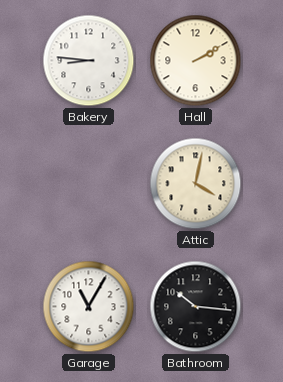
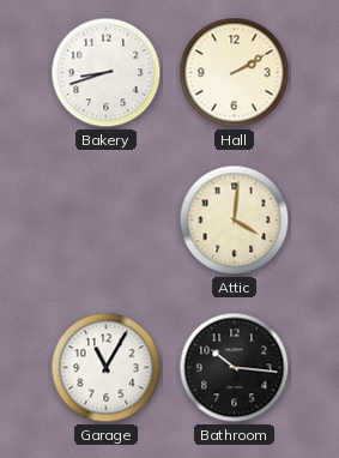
Bakery: 8:46 -> 8:42
Attic: 4:02 -> 4:01
